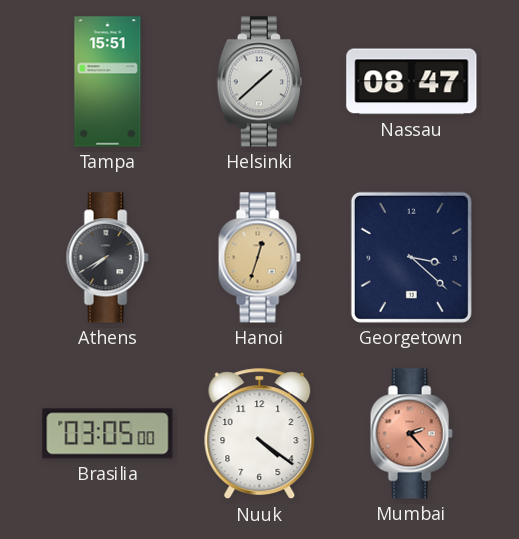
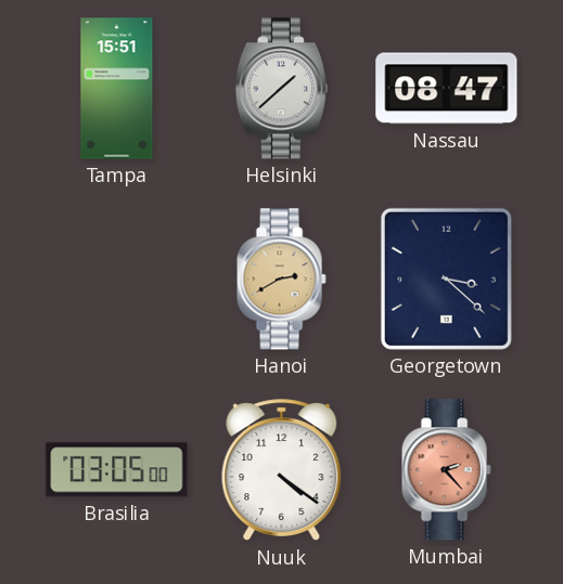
Athens: 7:40 -> none
Hanoi: 12:33 -> 2:40
